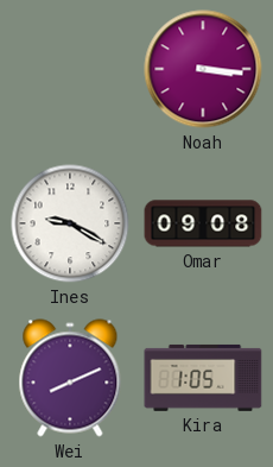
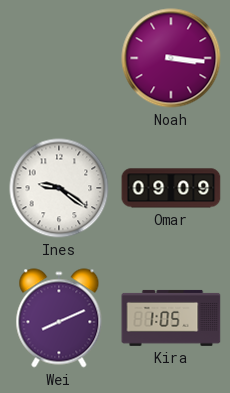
Ines: 9:20 -> 9:21
Omar: 09:08 -> 09:09
